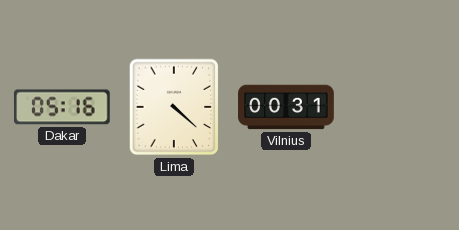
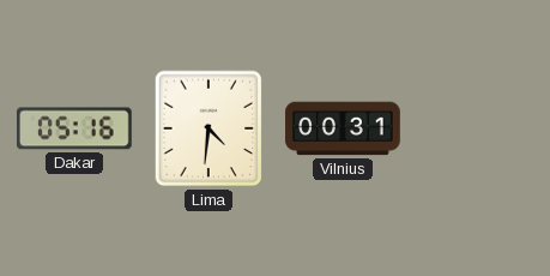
Lima: 4:22 -> 4:31
